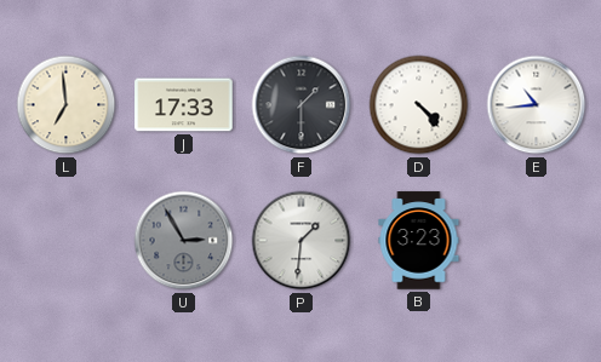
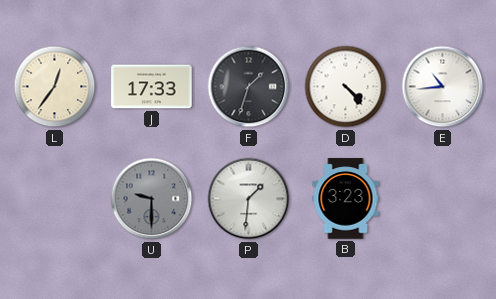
L: 6:59 -> 12:36
F: 1:30 -> 1:33
U: 2:55 -> 9:30
